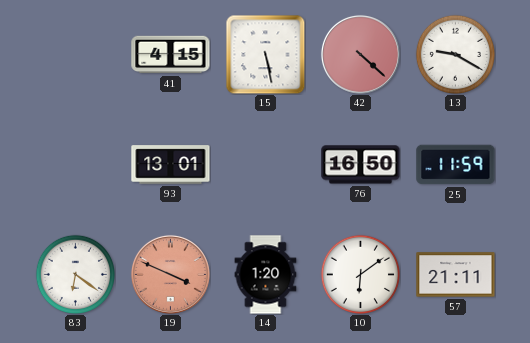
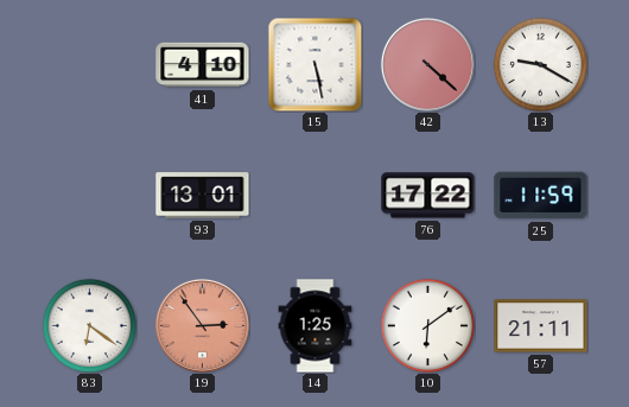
41: 4:15 -> 4:10
76: 16:50 -> 17:22
19: 3:49 -> 2:54
14: 1:20 -> 1:25
